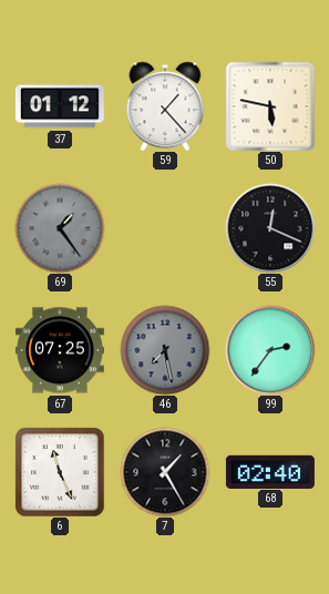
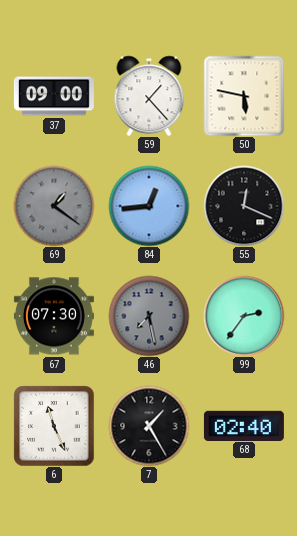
37: 01:12 -> 09:00
69: 1:24 -> 1:21
84: none -> 12:44
67: 07:25 -> 07:30
